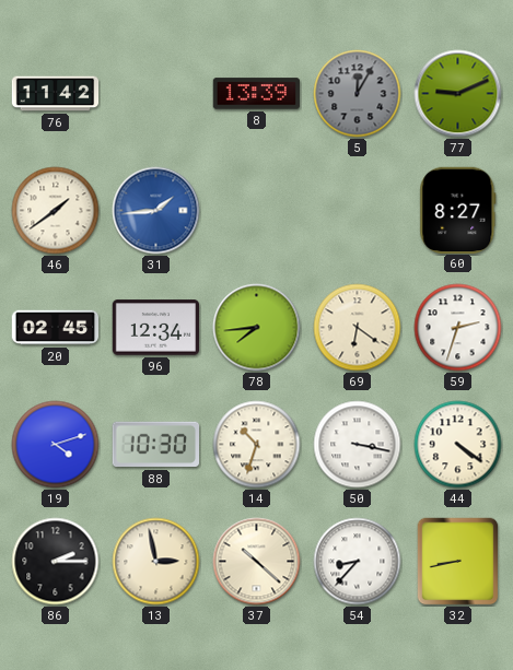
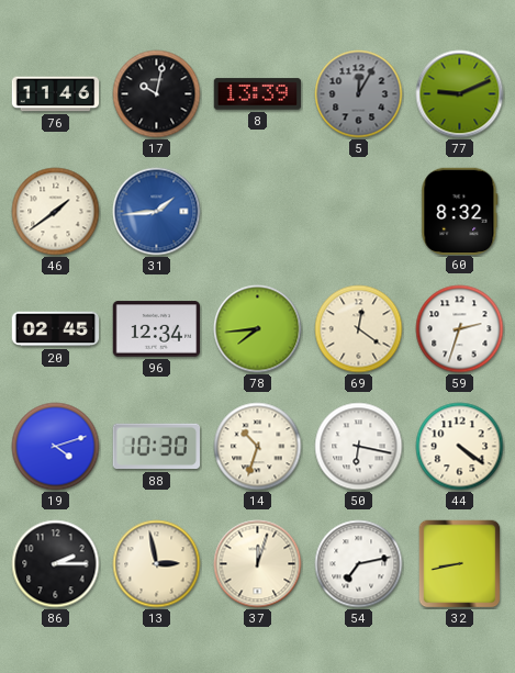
76: 11:42 -> 11:46
17: none -> 10:02
60: 8:27 -> 8:32
69: 6:21 -> 12:21
50: 3:17 -> 6:17
37: 10:22 -> 12:03
54: 8:37 -> 7:13
